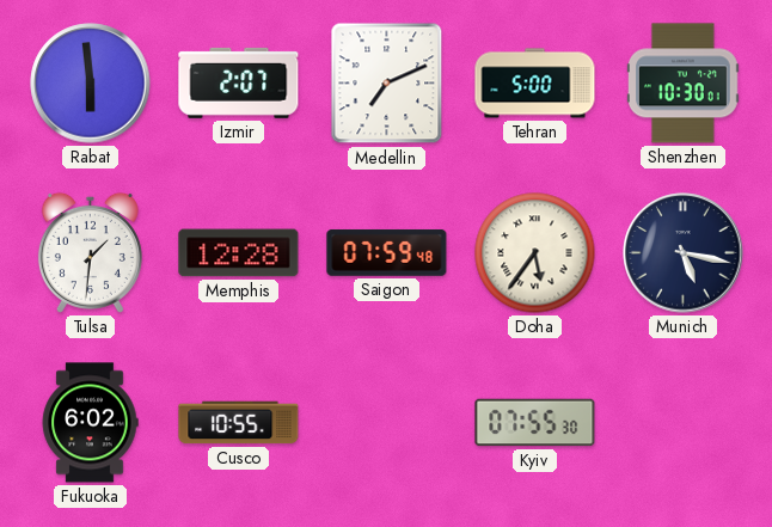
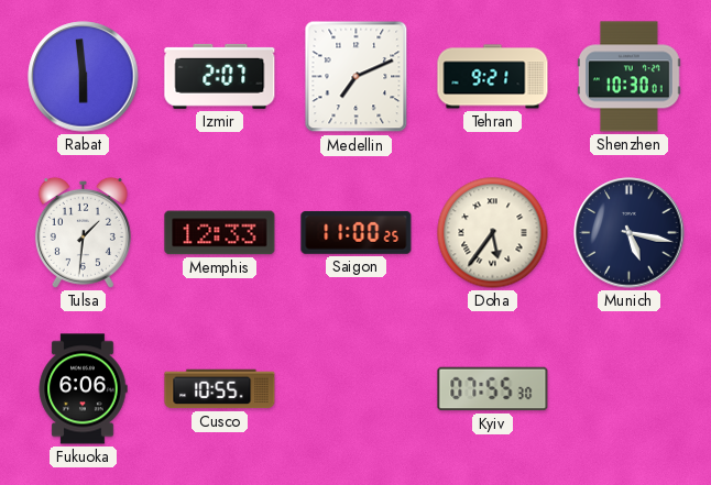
Tehran: 5:00 -> 9:21
Memphis: 12:28 -> 12:33
Saigon: 07:59 -> 11:00
Fukuoka: 6:02 -> 6:06
